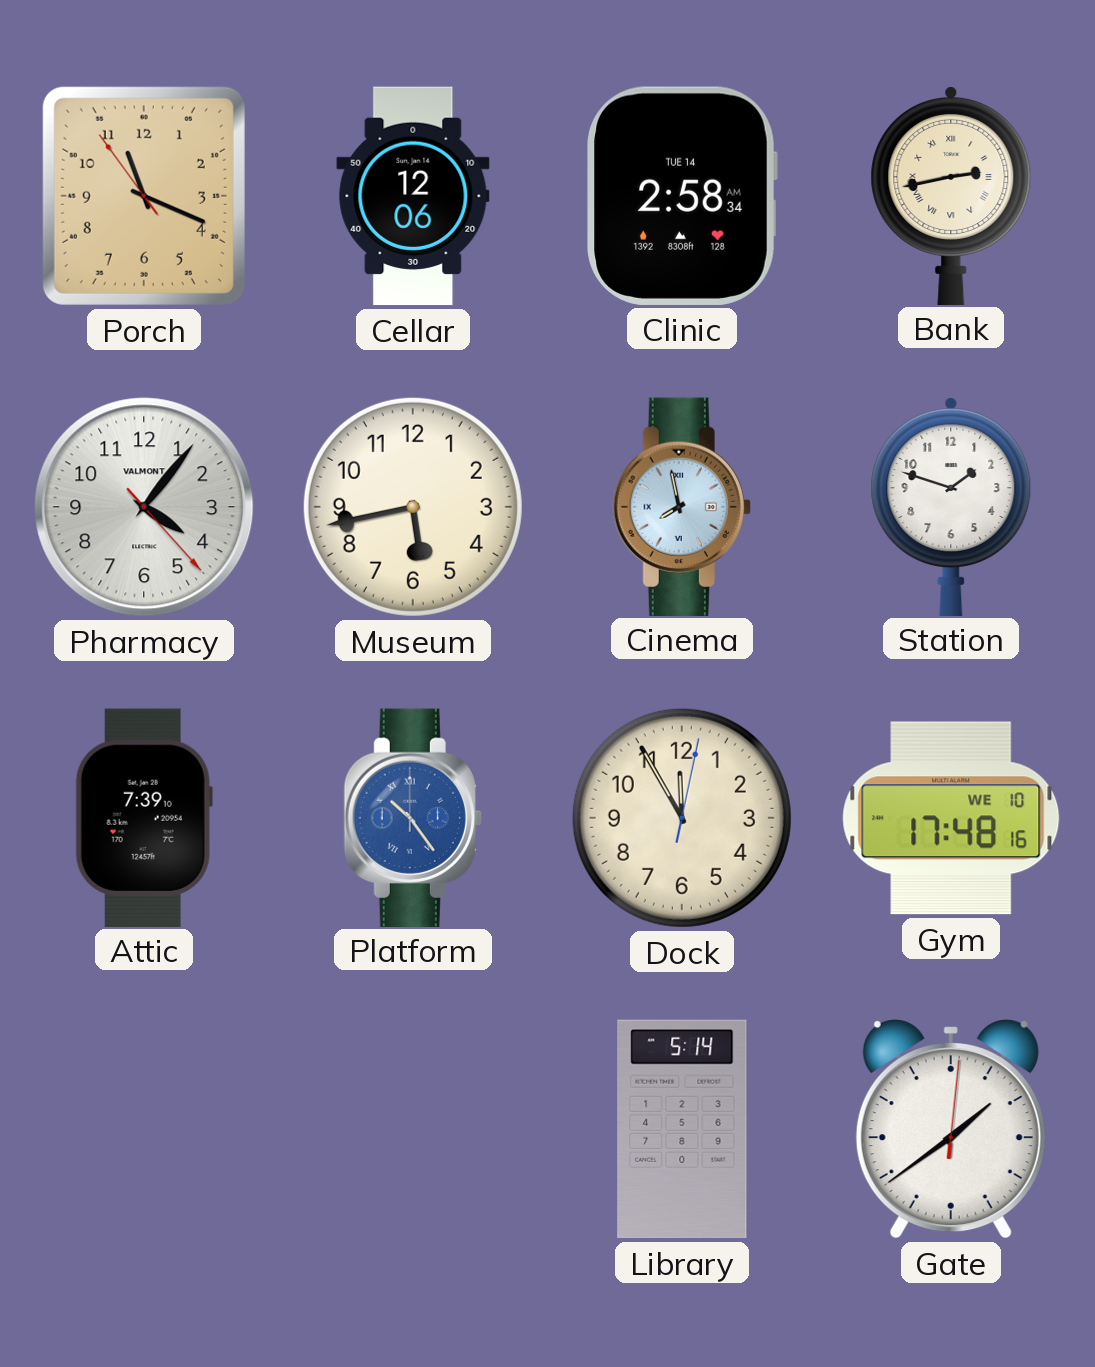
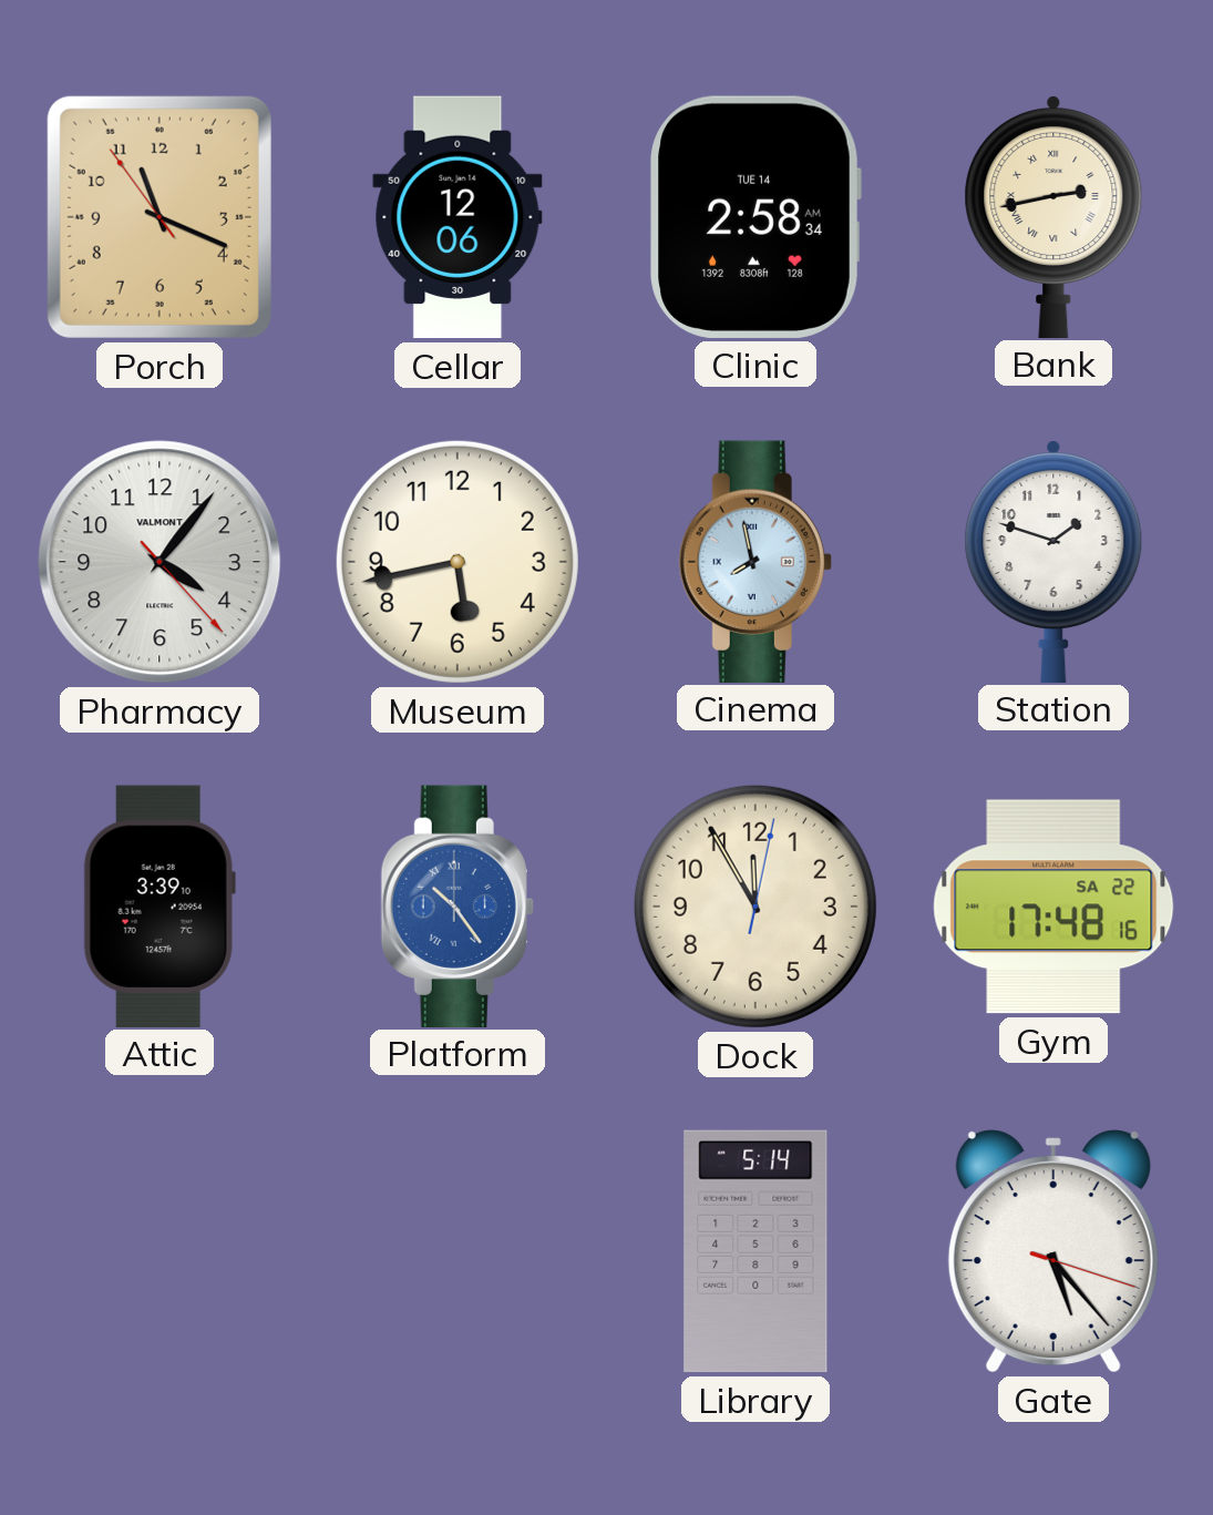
Attic: 7:39 -> 3:39
Gym date: WE 10 -> SA 22
Gate: 1:39 -> 5:23
